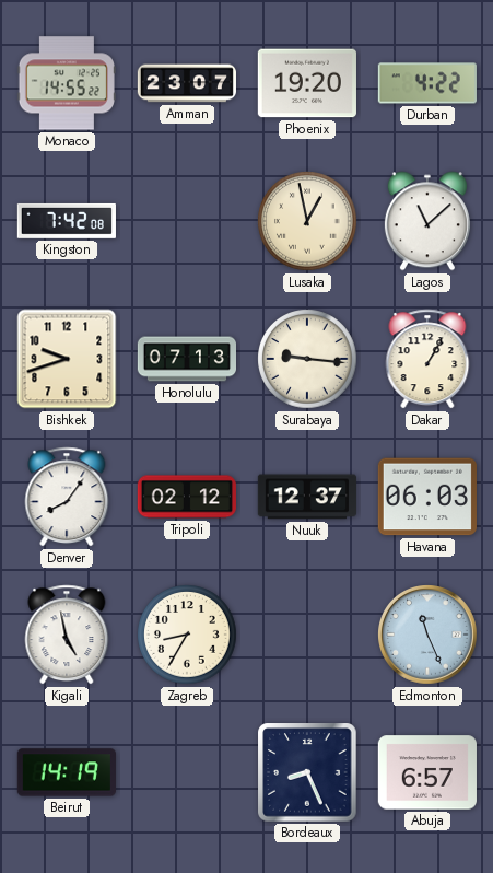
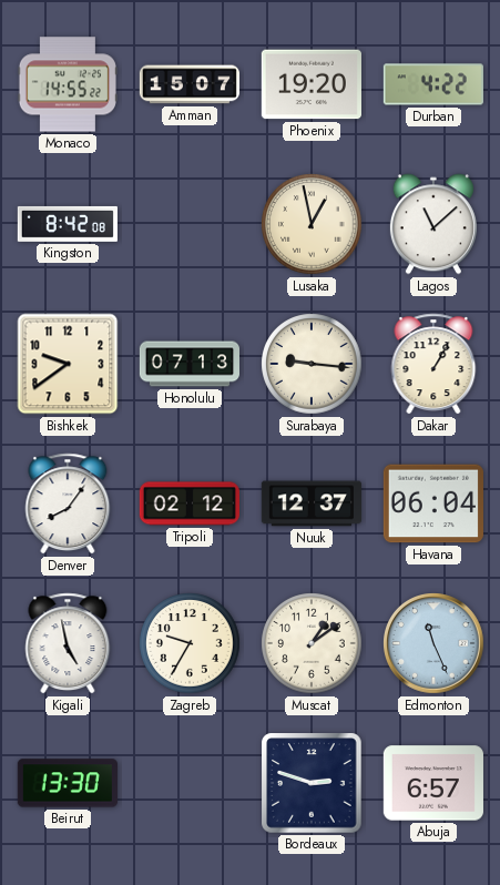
Amman: 23:07 -> 15:07
Kingston: 7:42 -> 8:42
Bishkek: 9:42 -> 9:39
Havana: 06:03 -> 06:04
Zagreb: 8:35 -> 9:35
Muscat: none -> 1:09
Beirut: 14:19 -> 13:30
Bordeaux: 8:26 -> 2:48
